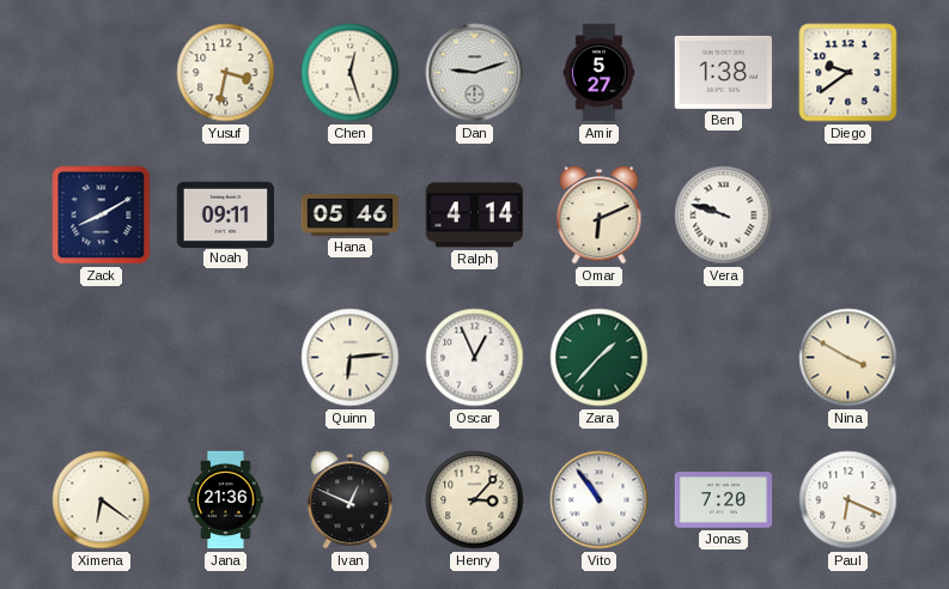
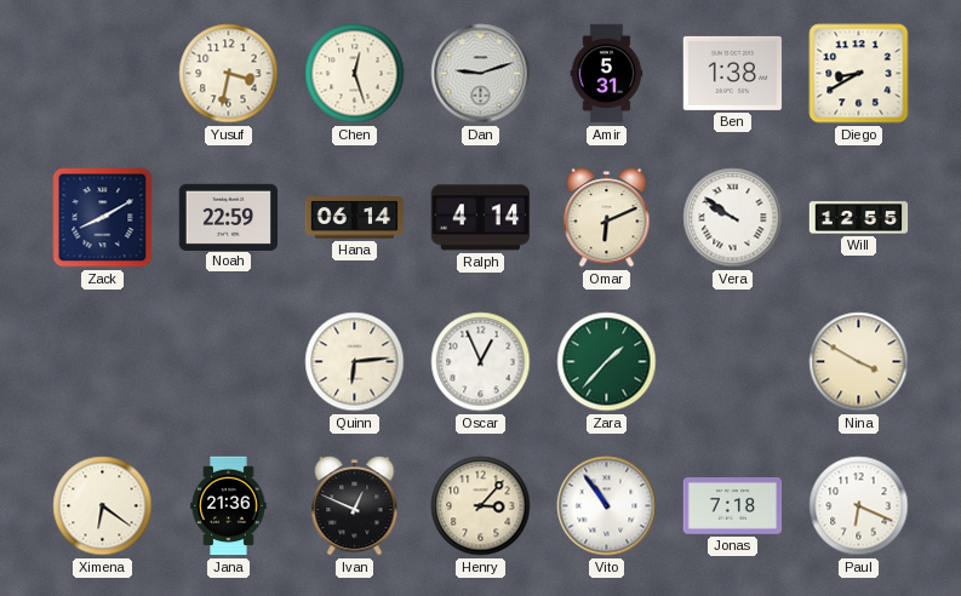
Amir: 5:27 -> 5:31
Diego: 9:39 -> 8:40
Noah: 09:11 -> 22:59
Hana: 05:46 -> 06:14
Vera: 9:48 -> 9:51
Will: none -> 12:55
Jonas: 7:20 -> 7:18
